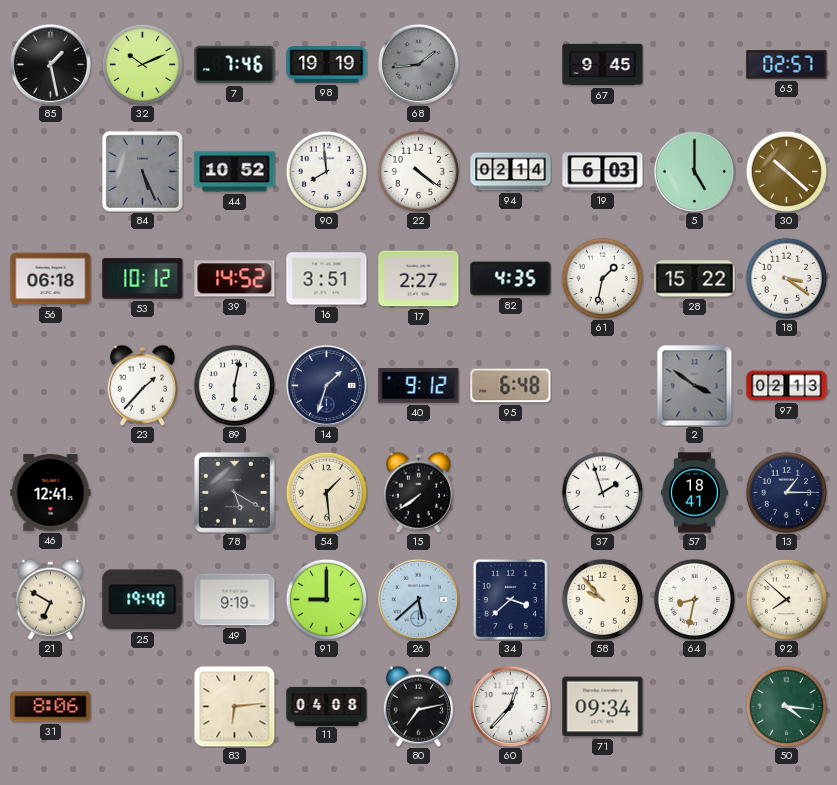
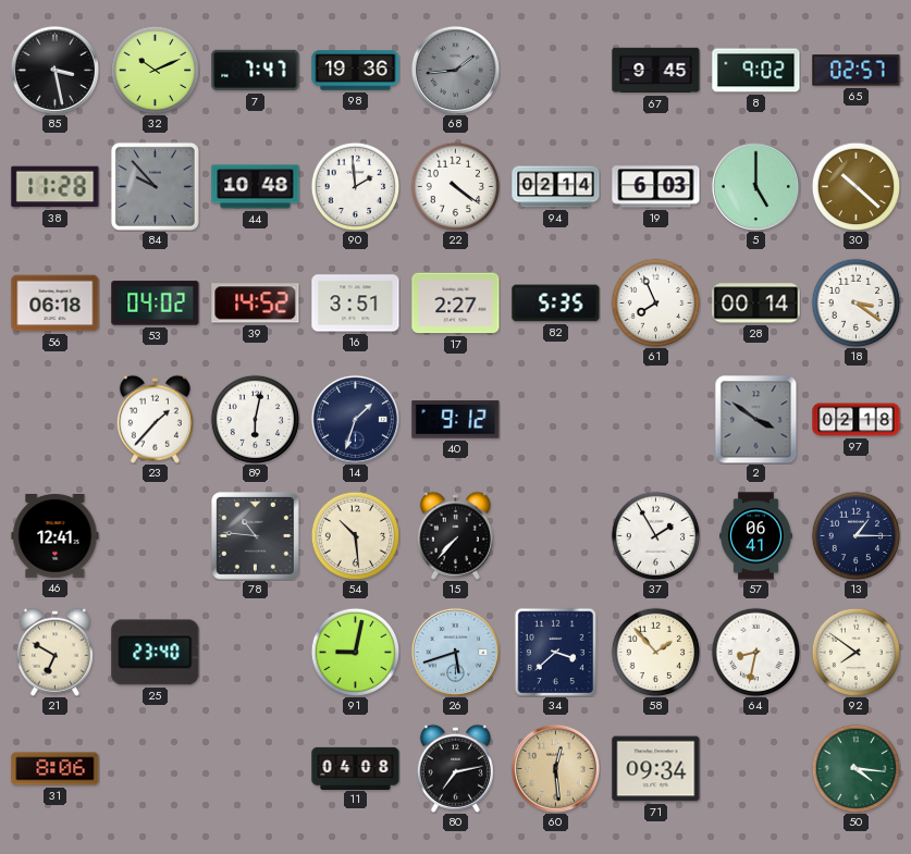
85: 1:28 -> 3:28
7: 7:46 -> 7:47
98: 19:19 -> 19:36
8: none -> 9:02
38: none -> 11:28
84: 5:26 -> 9:53
44: 10:52 -> 10:48
90: 7:59 -> 1:59
53: 10:12 -> 04:02
82: 4:35 -> 5:35
61: 1:32 -> 7:56
28: 15:22 -> 00:14
95: 6:48 -> none
97: 02:13 -> 02:18
78: 5:20 -> 10:46
54: 1:29 -> 10:29
15: 7:39 -> 7:37
37: 1:57 -> 1:55
57: 18:41 -> 06:41
25: 19:40 -> 23:40
49: 9:19 -> none
91: 9:00 -> 9:02
26: 5:38 -> 5:42
58: 9:53 -> 1:53
92: 7:52 -> 7:51
83: 6:14 -> none
60: 12:37 -> 12:29
60 dial: white -> champagne
